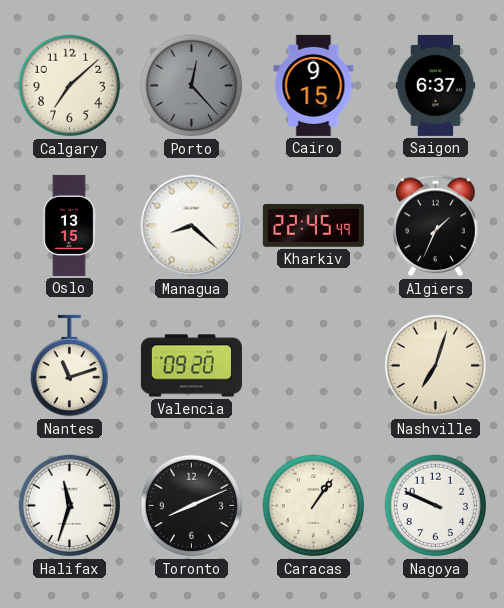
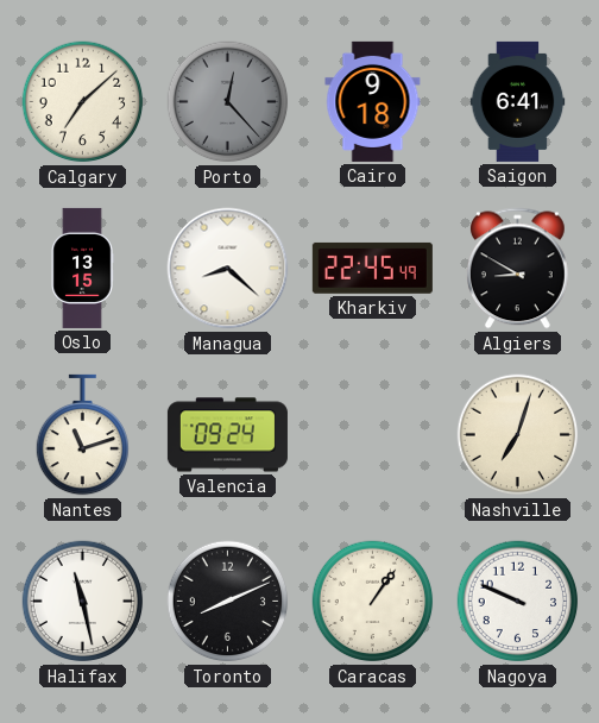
Cairo: 9:15 -> 9:18
Saigon: 6:37 -> 6:41
Algiers: 1:34 -> 8:50
Valencia: 09:20 -> 09:24
Halifax: 11:33 -> 11:28
